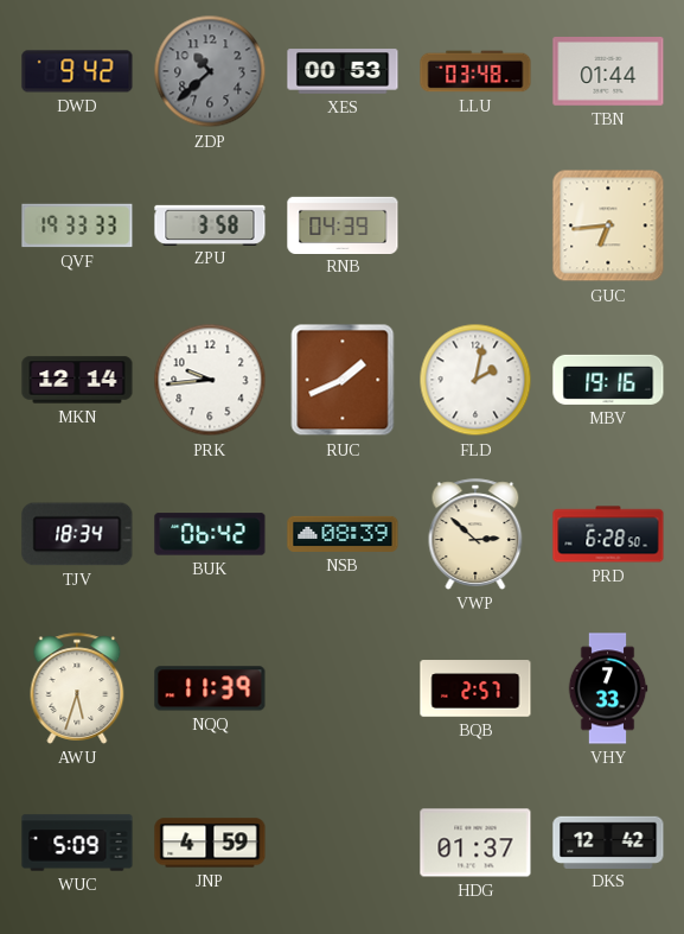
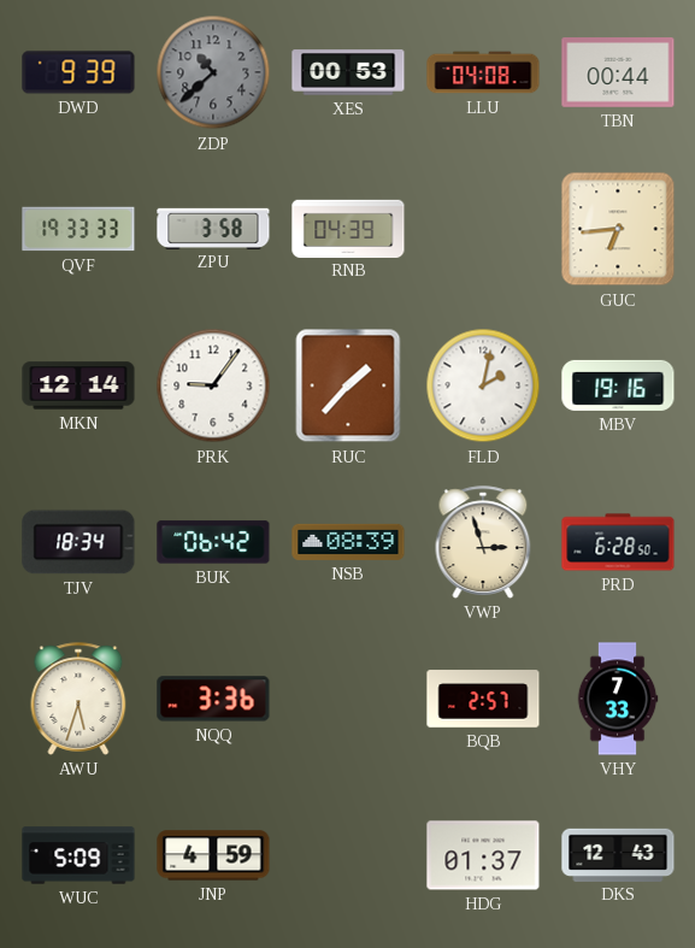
DWD: 9:42 -> 9:39
LLU: 03:48 -> 04:08
TBN: 01:44 -> 00:44
PRK: 9:44 -> 9:06
RUC: 1:41 -> 1:37
VWP: 2:52 -> 2:57
NQQ: 11:39 -> 3:36
DKS: 12:42 -> 12:43
